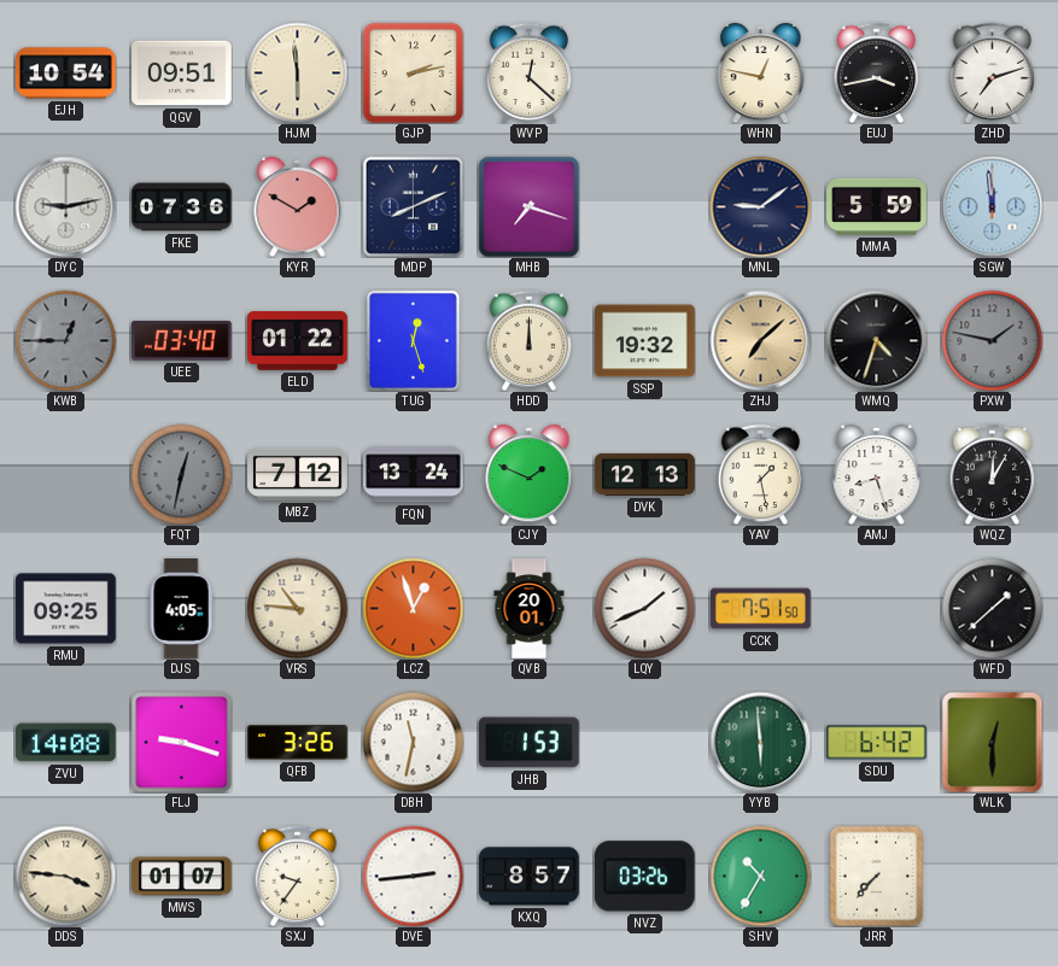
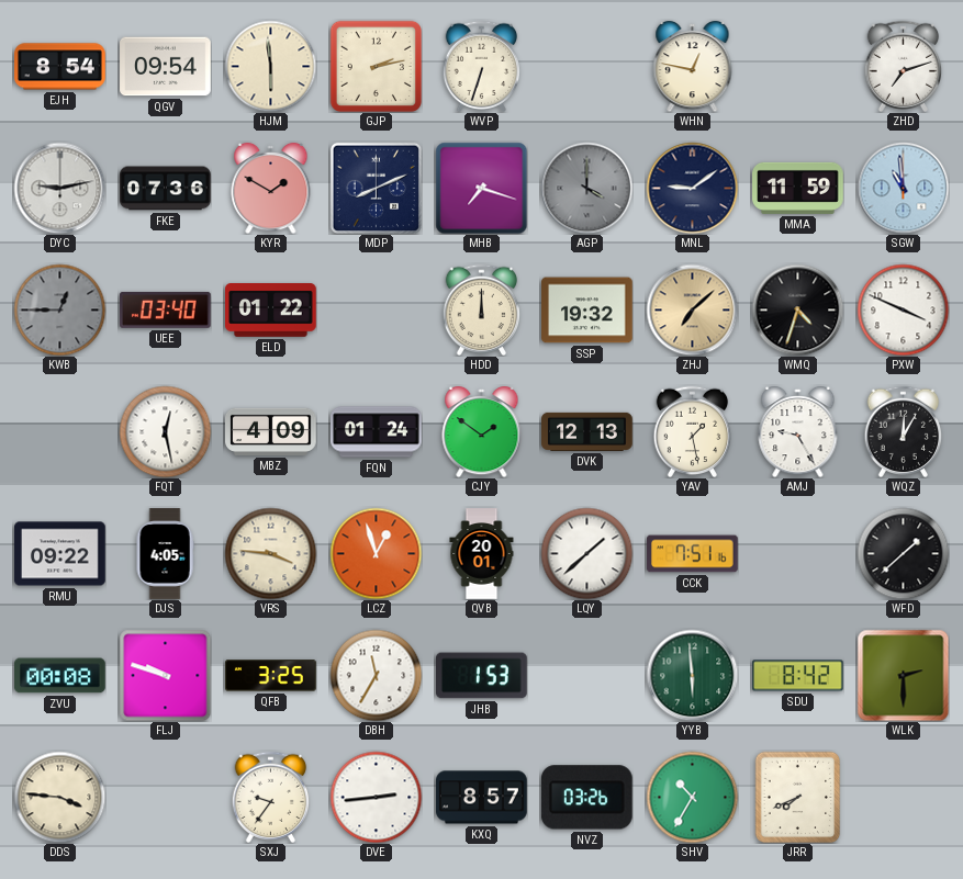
EJH: 10:54 -> 8:54
QGV: 09:51 -> 09:54
WVP: 12:22 -> 6:33
EUJ: 3:43 -> none
AGP: none -> 4:00
MMA: 5:59 -> 11:59
SGW: 11:59 -> 10:59
TUG: 12:27 -> none
PXW: 1:47 -> 3:49
PXW dial: grey -> white
FQT: 12:32 -> 12:28
FQT dial: grey -> white
MBZ: 7:12 -> 4:09
FQN: 13:24 -> 01:24
CJY: 1:49 -> 1:51
AMJ: 8:27 -> 9:25
RMU: 09:25 -> 09:22
VRS: 10:46 -> 3:46
LQY: 1:41 -> 1:38
CCK: 7:51:50 -> 7:51:16
ZVU: 14:08 -> 00:08
FLJ: 9:18 -> 9:48
QFB: 3:26 -> 3:25
DBH: 11:32 -> 11:35
SDU: 6:42 -> 8:42
WLK: 12:30 -> 2:30
MWS: 01:07 -> none
JRR: 7:37 -> 7:41
